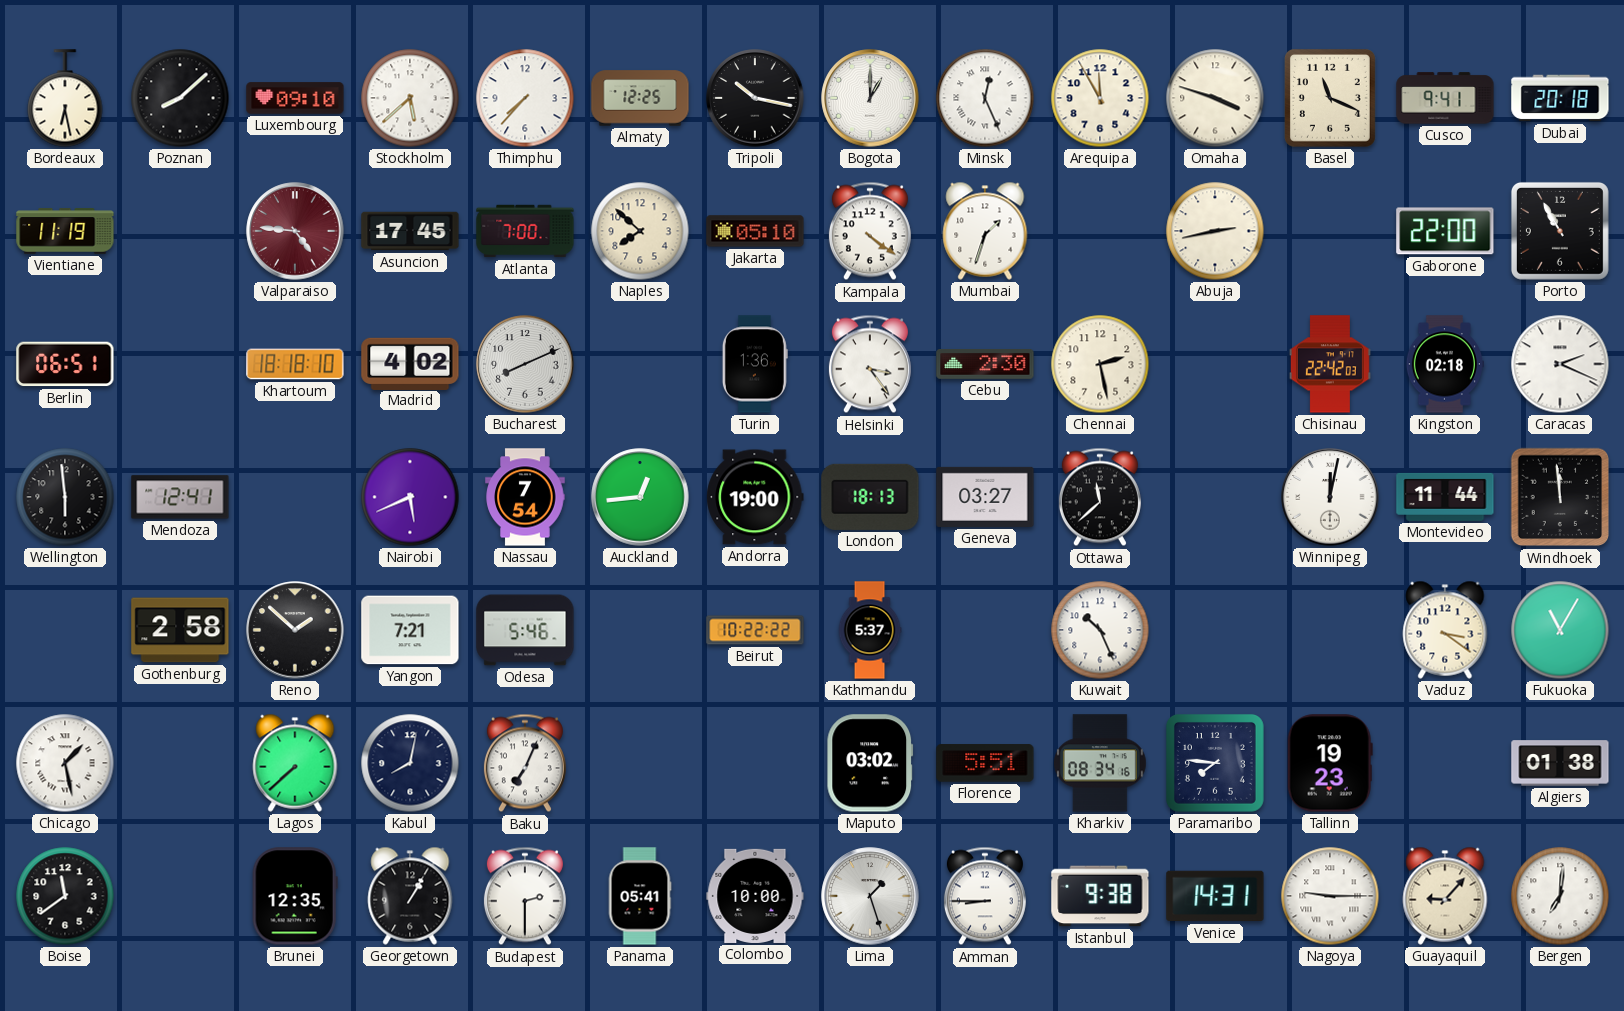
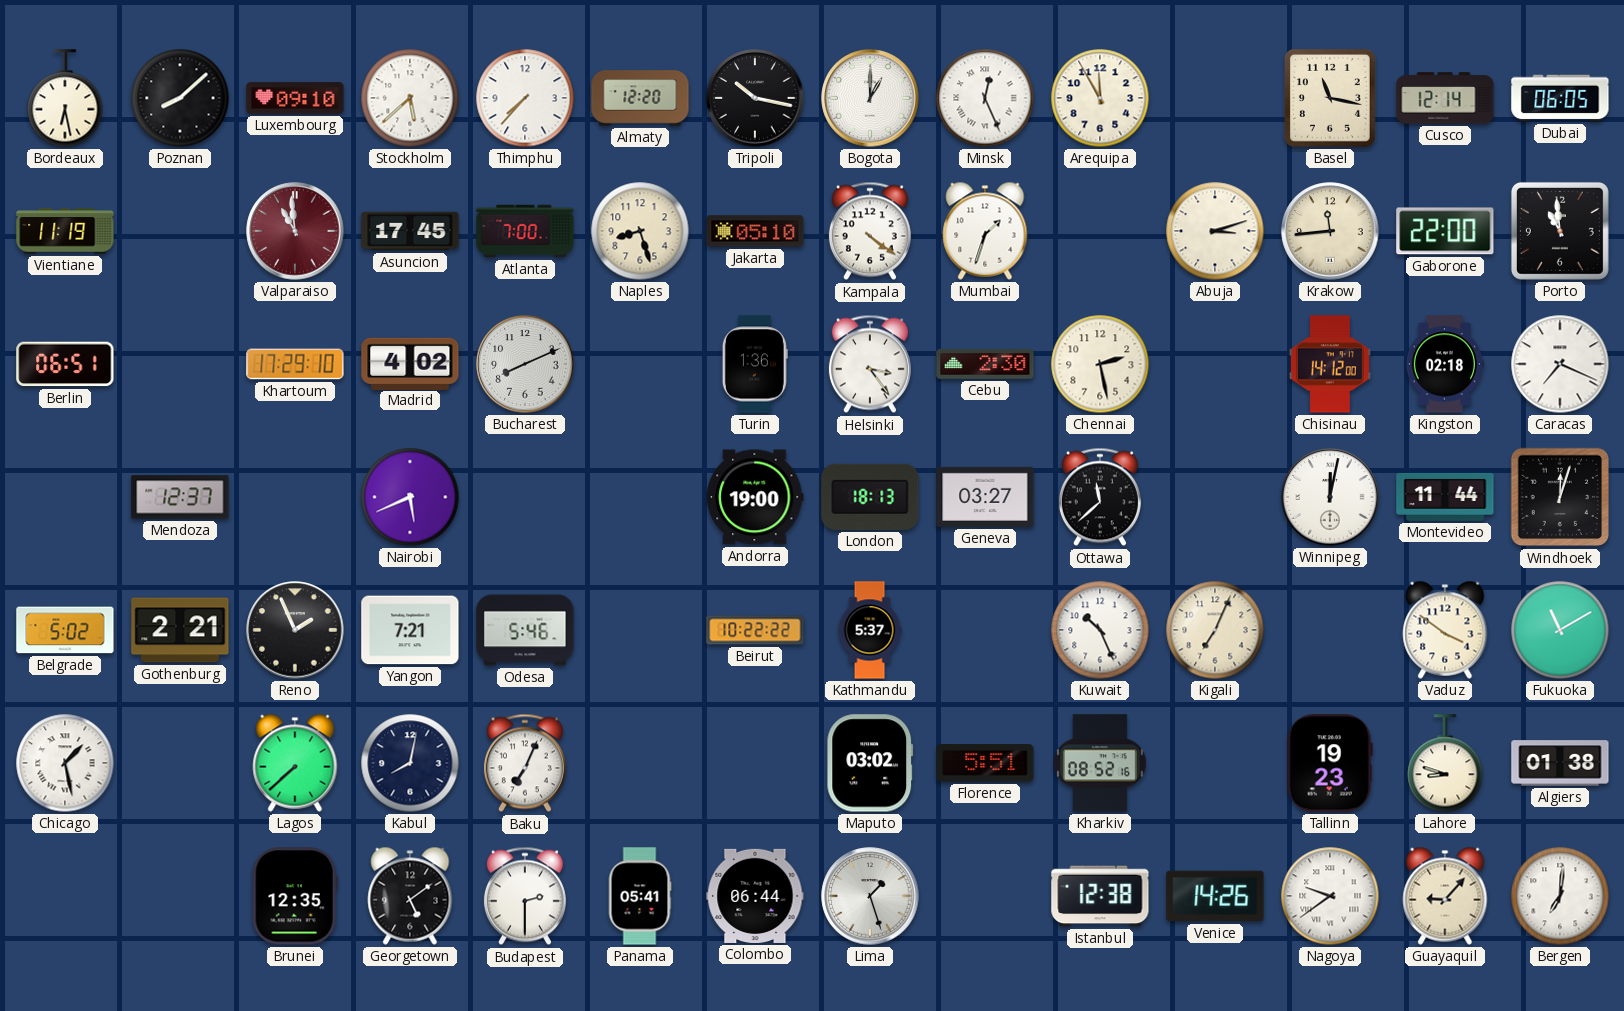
Almaty: 12:25 -> 12:20
Omaha: 3:48 -> none
Basel: 11:19 -> 11:17
Cusco: 9:41 -> 12:14
Dubai: 20:18 -> 06:05
Valparaiso: 4:46 -> 10:59
Naples: 7:52 -> 8:27
Abuja: 2:43 -> 3:12
Krakow: none -> 11:44
Porto: 10:55 -> 10:59
Khartoum: 18:18 -> 17:29
Chisinau: 22:42 -> 14:12
Caracas: 2:19 -> 7:19
Wellington: 5:59 -> none
Mendoza: 12:41 -> 12:37
Nassau: 7:54 -> none
Auckland: 12:44 -> none
Windhoek: 11:59 -> 12:03
Belgrade: none -> 5:02
Gothenburg: 2:58 -> 2:21
Reno: 1:52 -> 1:56
Kigali: none -> 7:04
Vaduz: 3:21 -> 3:51
Fukuoka: 11:05 -> 11:10
Kharkiv: 08:34 -> 08:52
Paramaribo: 7:46 -> none
Lahore: none -> 8:48
Boise: 11:39 -> none
Georgetown: 1:05 -> 5:09
Colombo: 10:00 -> 06:44
Amman: 8:45 -> none
Istanbul: 9:38 -> 12:38
Venice: 14:31 -> 14:26
Nagoya: 9:15 -> 9:39
